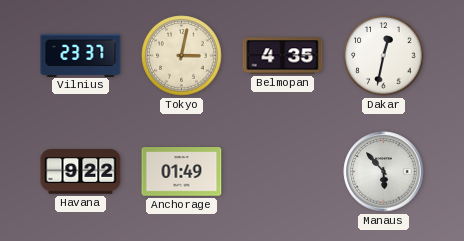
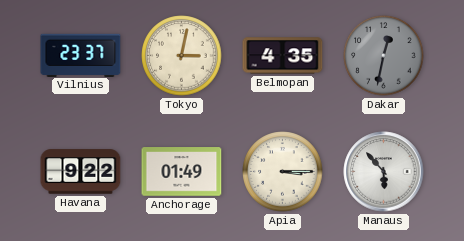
Dakar dial: white -> grey
Apia: none -> 3:15
